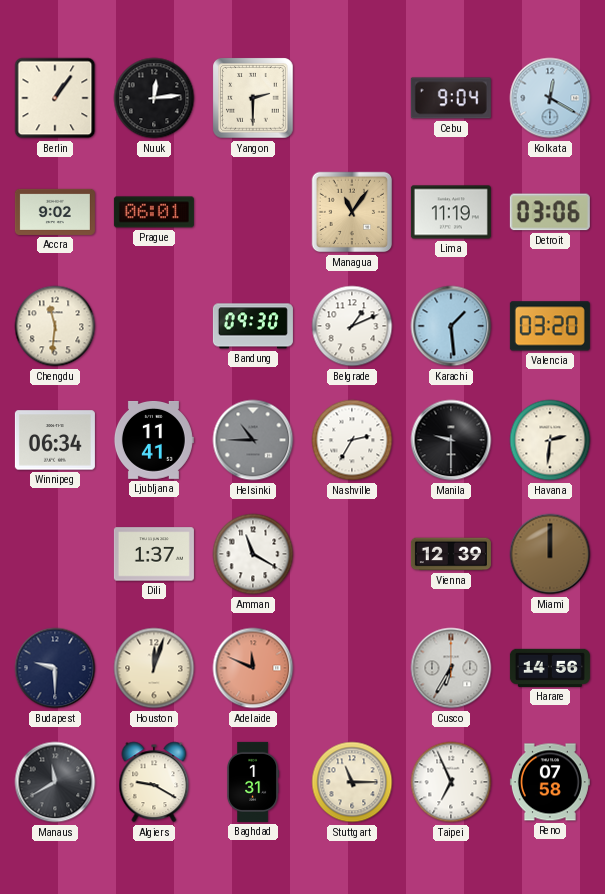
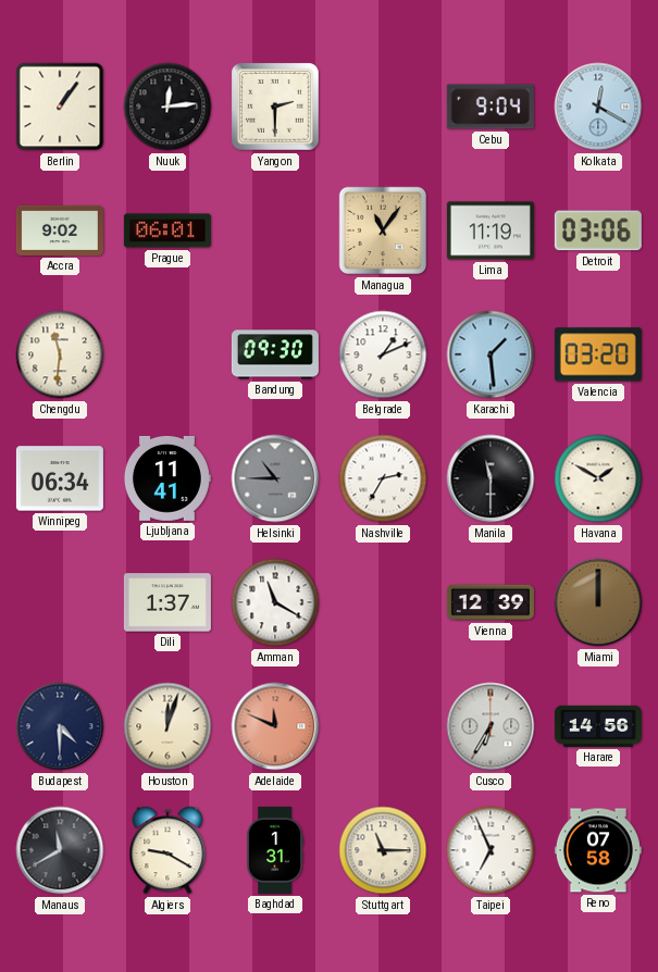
Manila: 9:30 -> 11:30
Havana: 2:31 -> 1:50
Budapest: 9:30 -> 4:30
